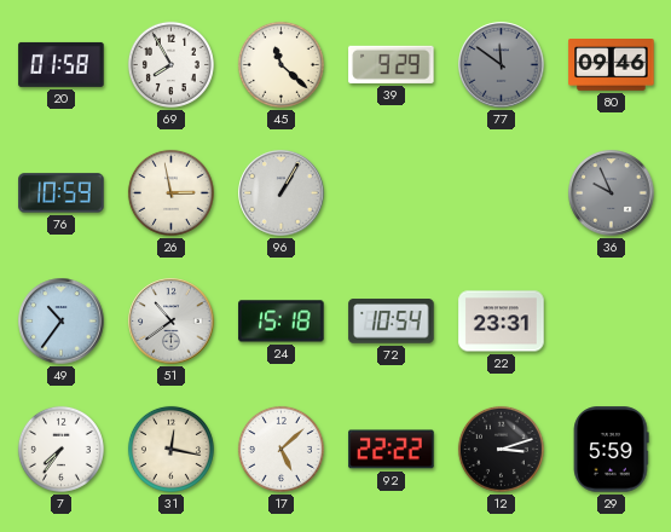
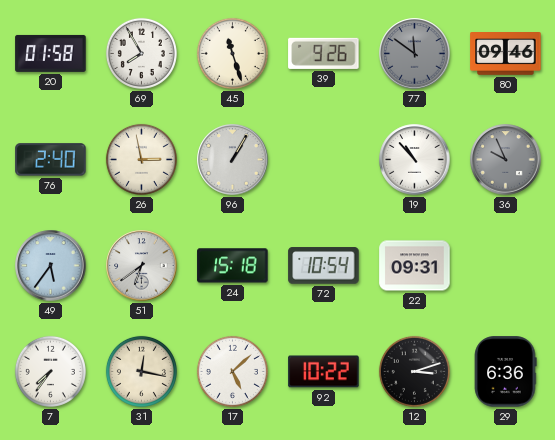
45: 11:22 -> 11:27
39: 9:29 -> 9:26
76: 10:59 -> 2:40
19: none -> 10:53
49: 10:36 -> 5:36
51: 10:39 -> 6:39
22: 23:31 -> 09:31
92: 22:22 -> 10:22
29: 5:59 -> 6:36
